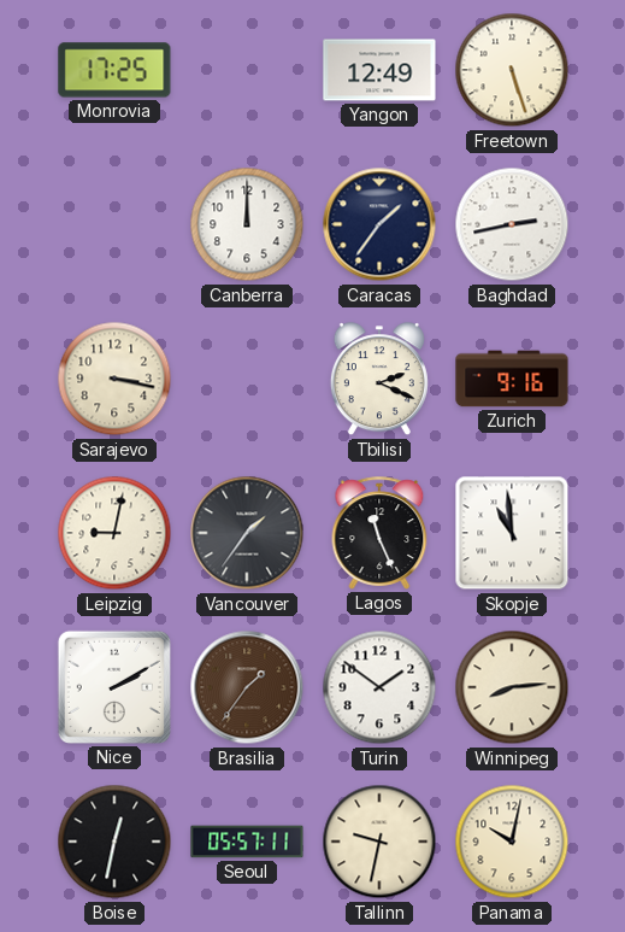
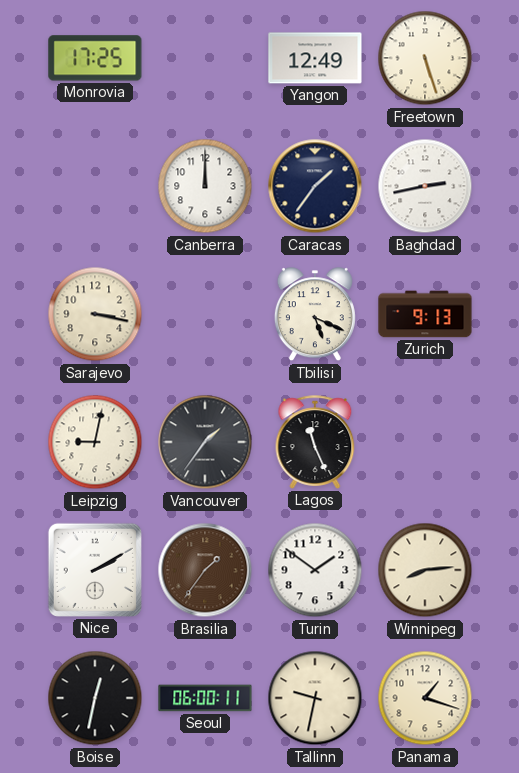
Tbilisi: 2:19 -> 5:19
Zurich: 9:16 -> 9:13
Skopje: 10:59 -> none
Seoul: 05:57 -> 06:00
Panama: 10:02 -> 1:18
